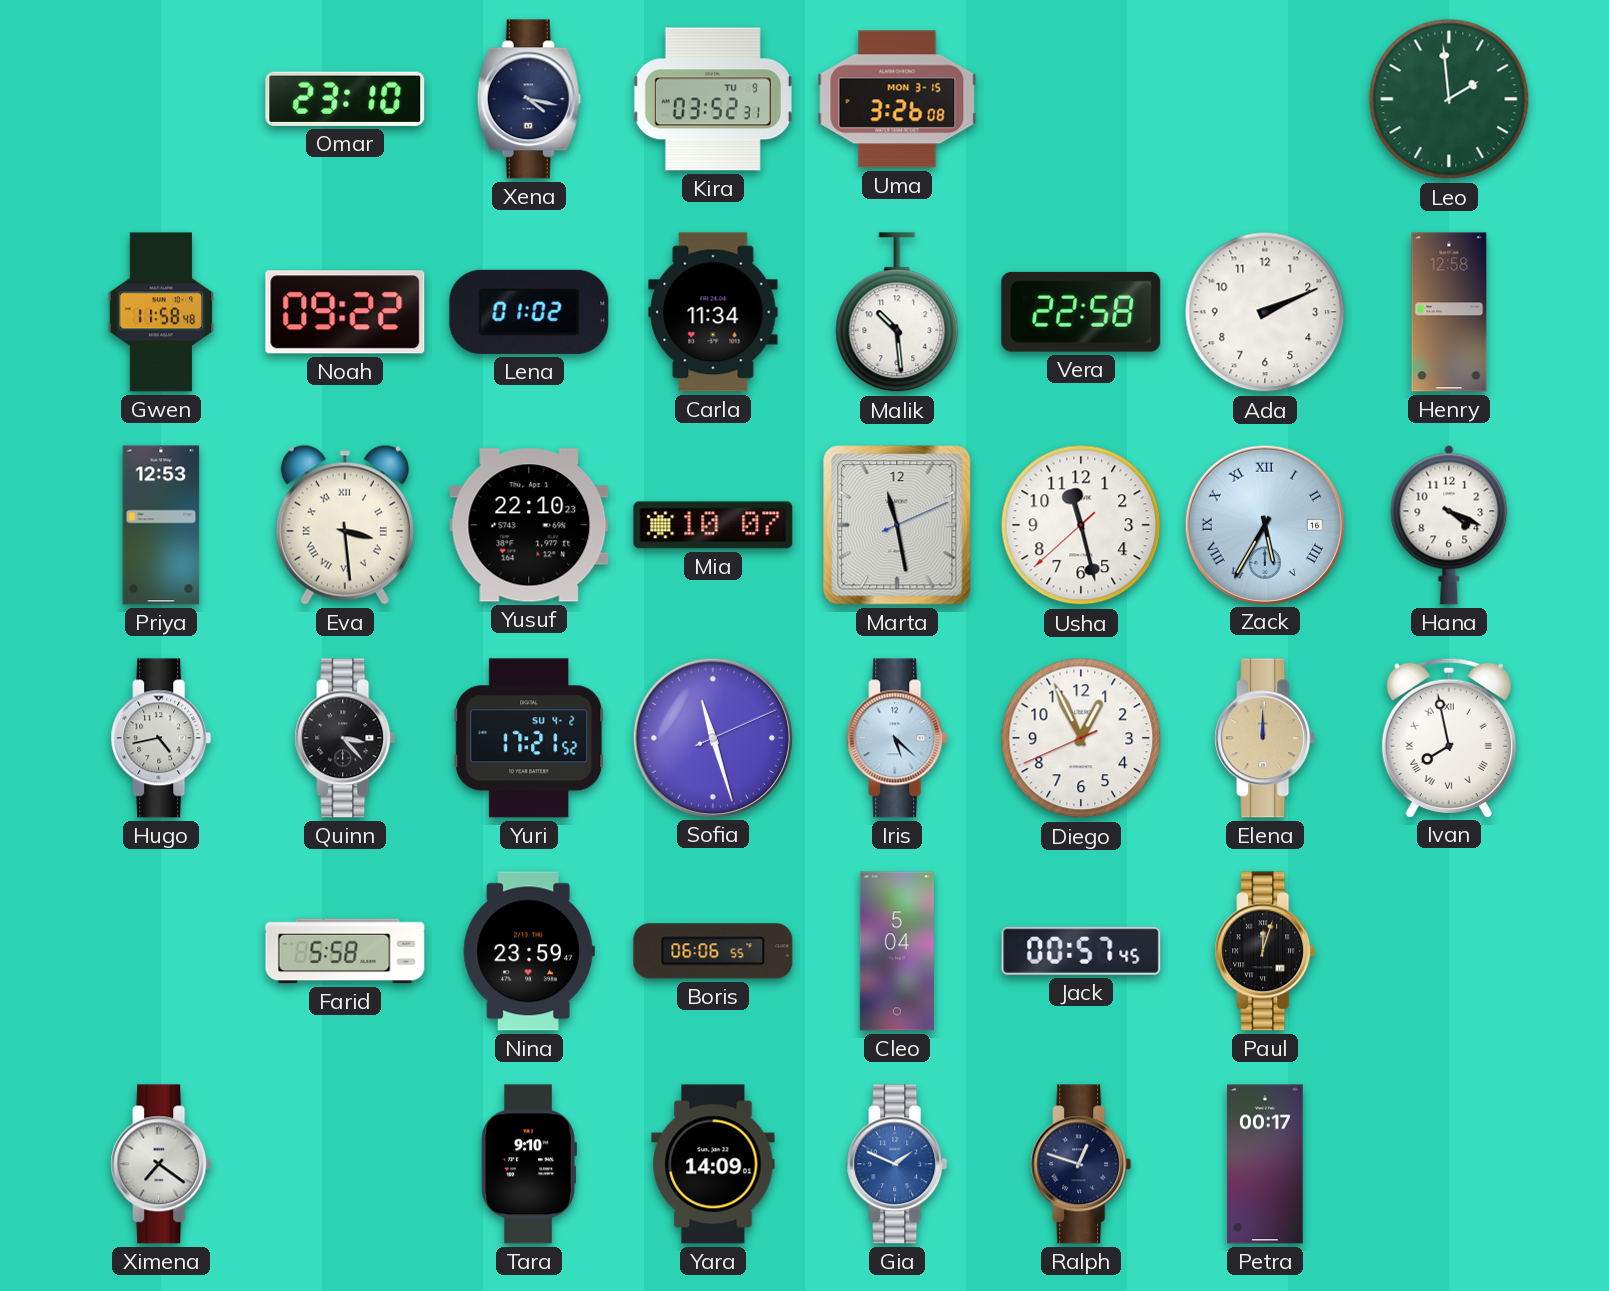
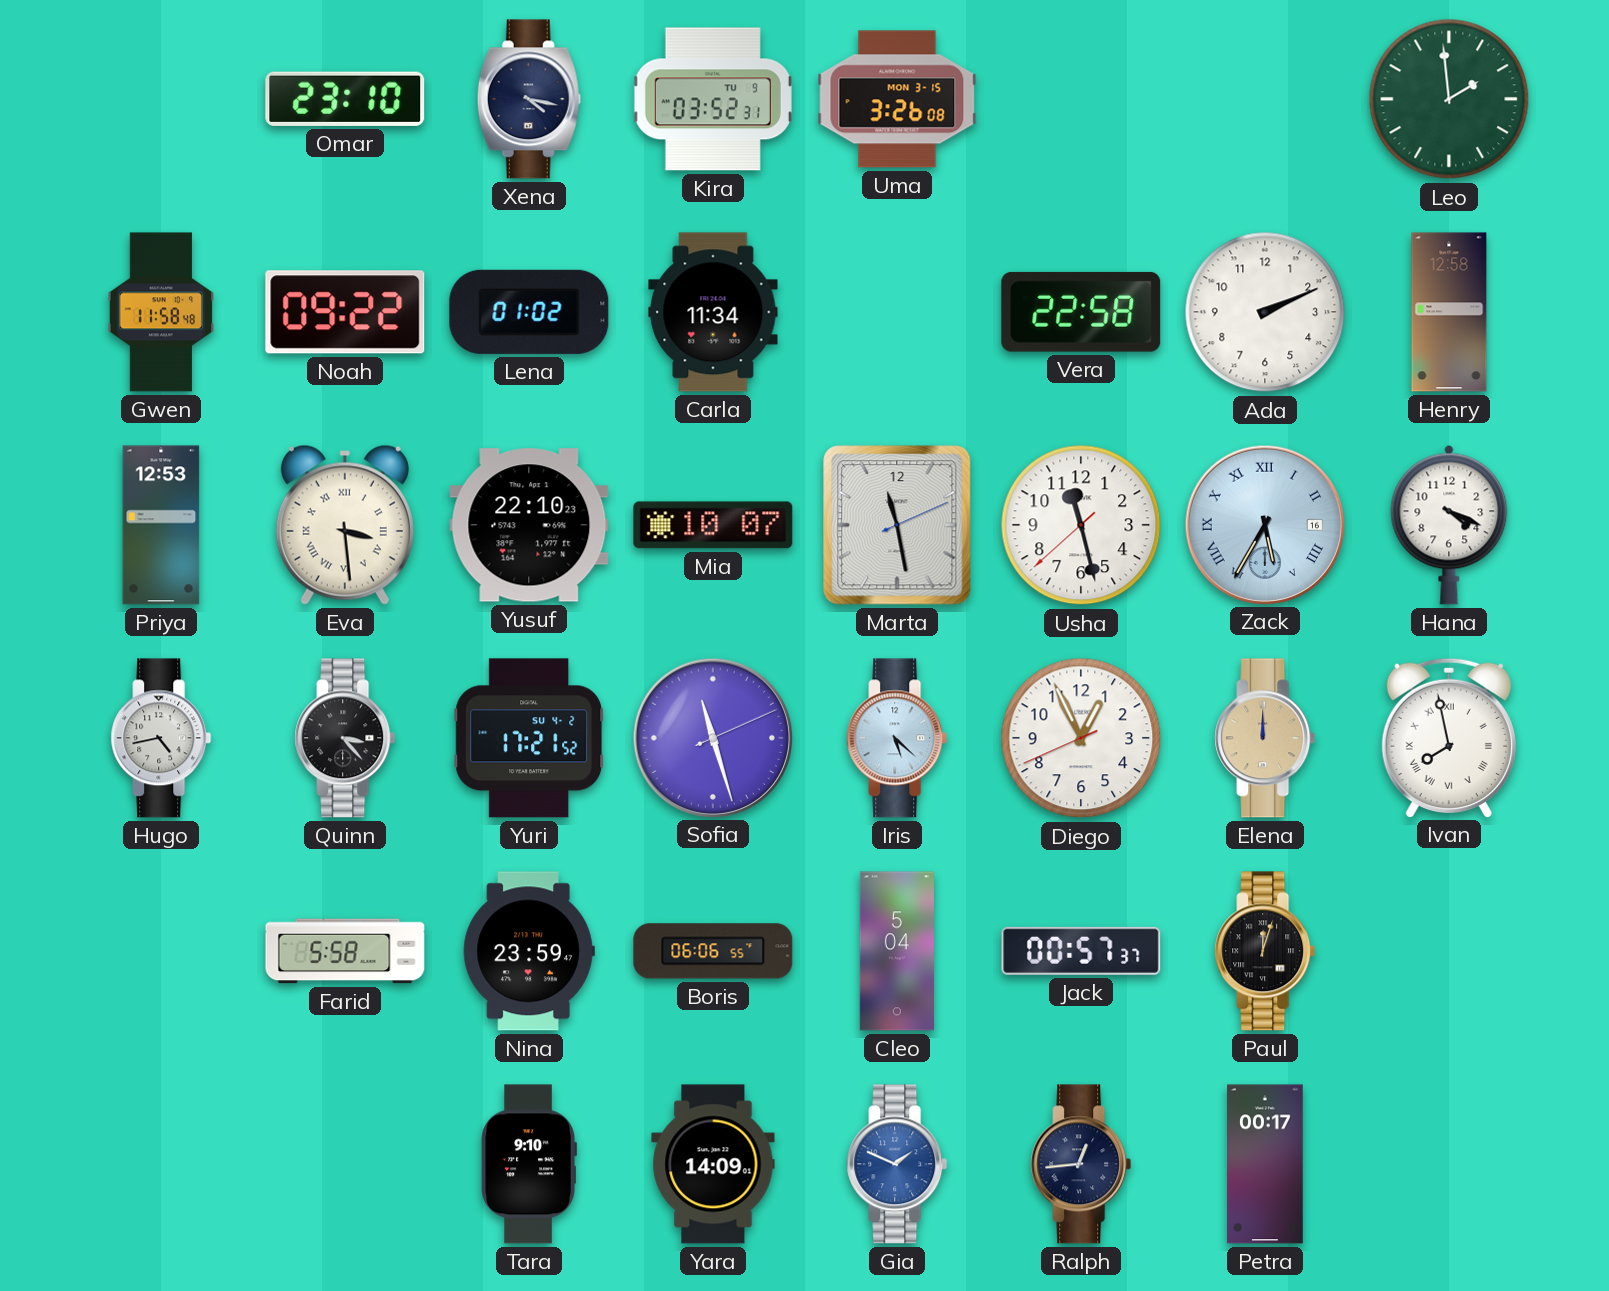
Malik: 10:29 -> none
Jack: 00:57:45 -> 00:57:37
Ximena: 7:21 -> none
Ralph: 12:48 -> 12:44
